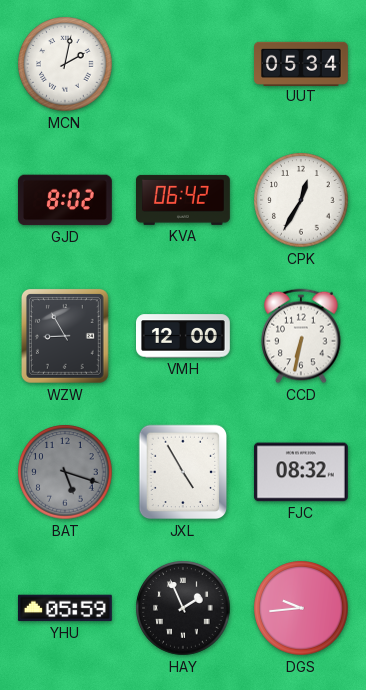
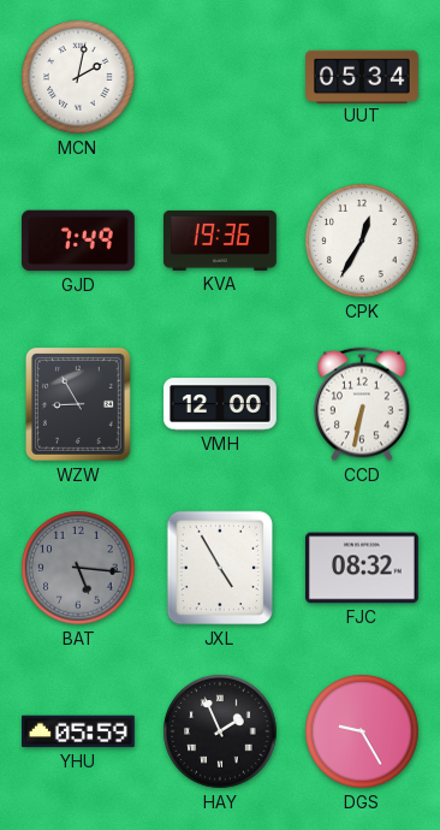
GJD: 8:02 -> 7:49
KVA: 06:42 -> 19:36
BAT: 5:18 -> 5:16
DGS: 9:44 -> 9:25
